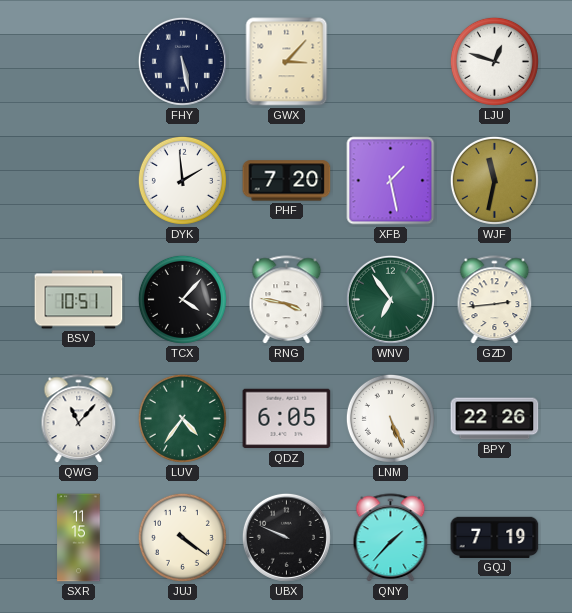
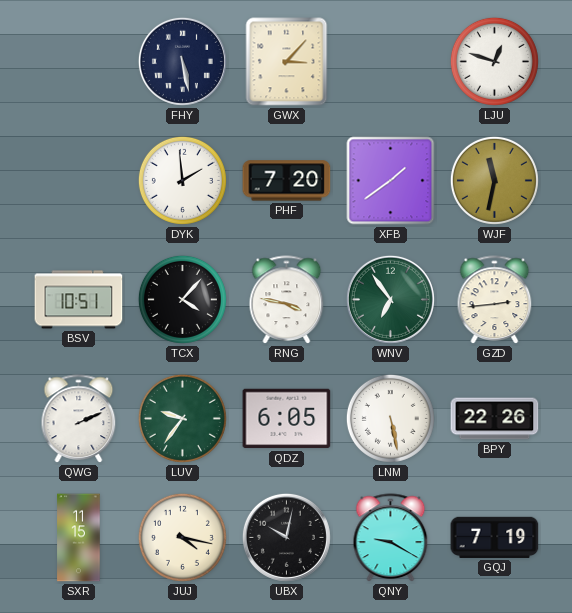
XFB: 1:28 -> 1:39
QWG: 11:07 -> 2:11
LUV: 4:36 -> 9:36
LNM: 5:26 -> 5:28
JUJ: 4:21 -> 4:17
UBX: 9:49 -> 10:02
QNY: 1:37 -> 9:20
